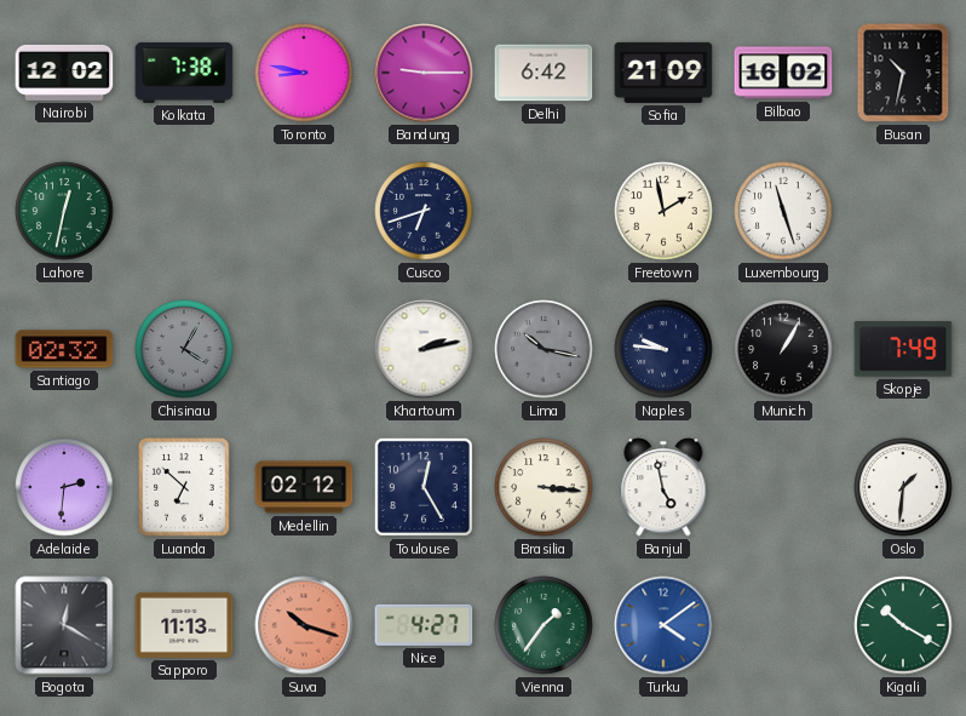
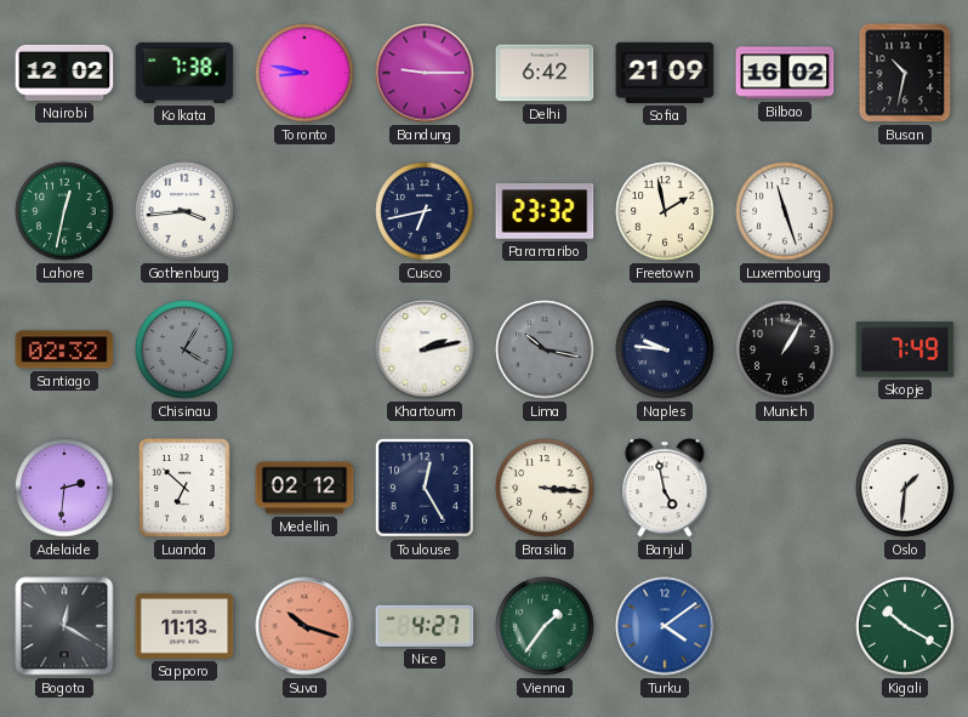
Gothenburg: none -> 3:44
Cusco: 6:42 -> 6:43
Paramaribo: none -> 23:32
